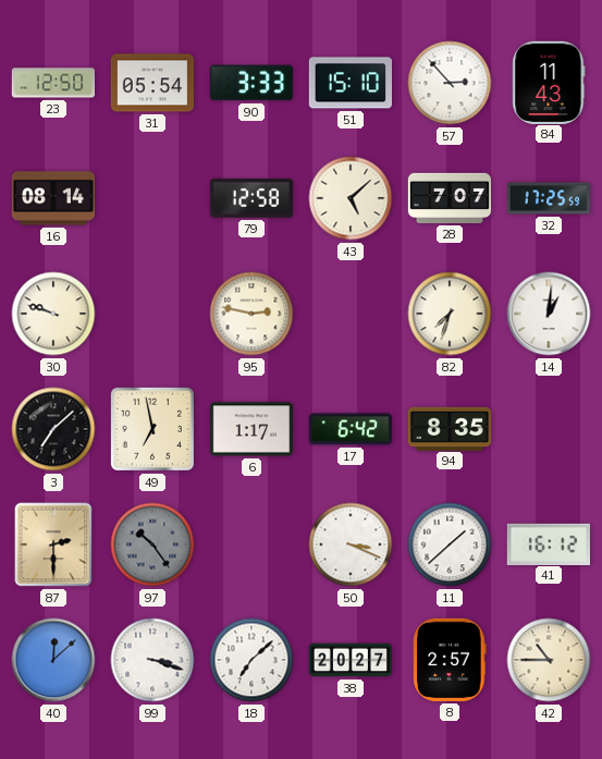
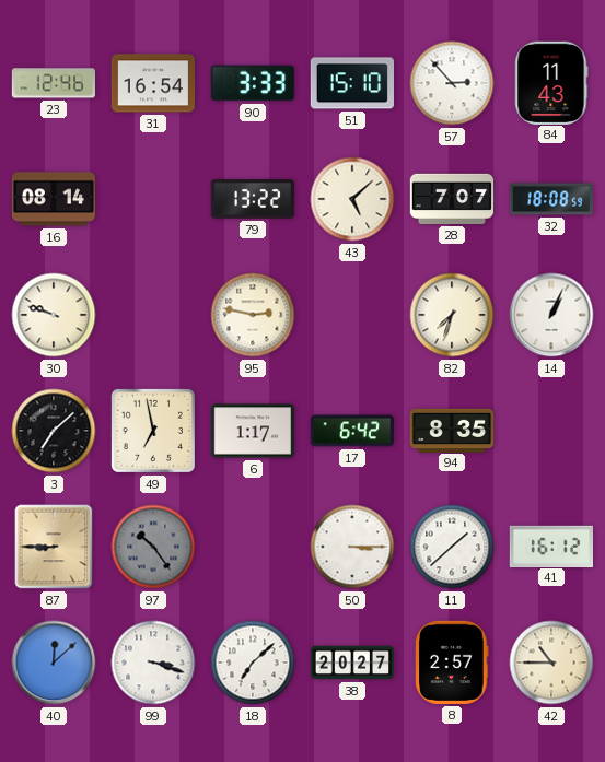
23: 12:50 -> 12:46
31: 05:54 -> 16:54
79: 12:58 -> 13:22
32: 17:25 -> 18:08
14: 1:01 -> 1:04
87: 2:30 -> 8:45
50: 3:19 -> 3:15
